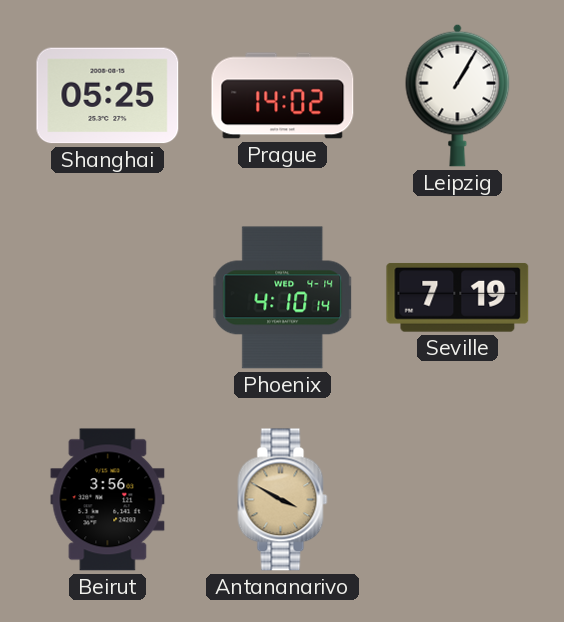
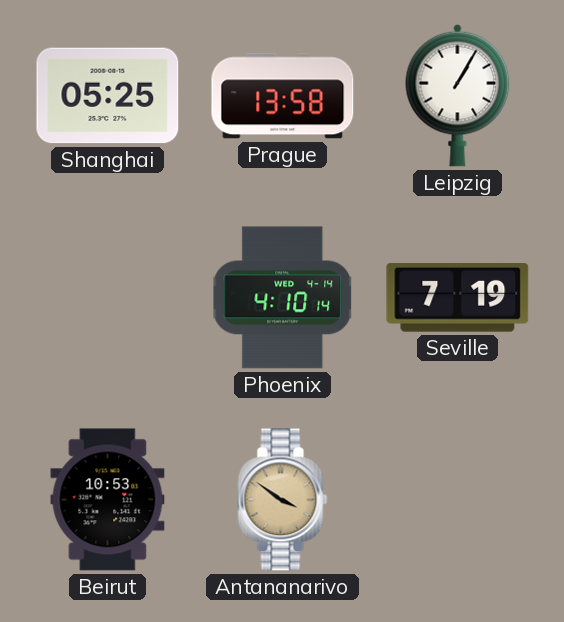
Prague: 14:02 -> 13:58
Beirut: 3:56 -> 10:53
Antananarivo: 3:50 -> 3:51
